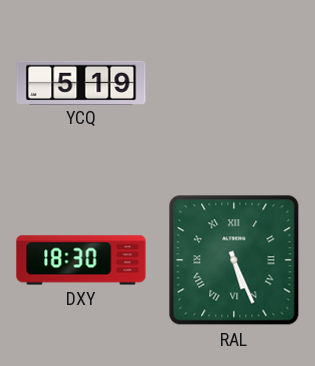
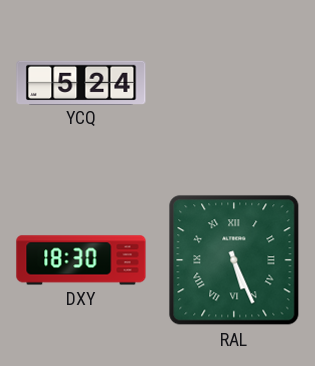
YCQ: 5:19 -> 5:24
